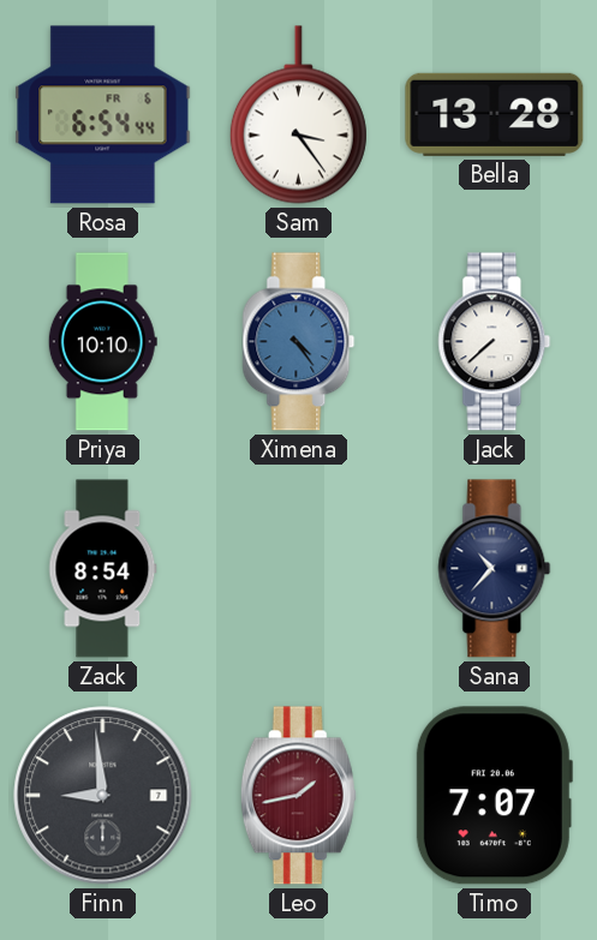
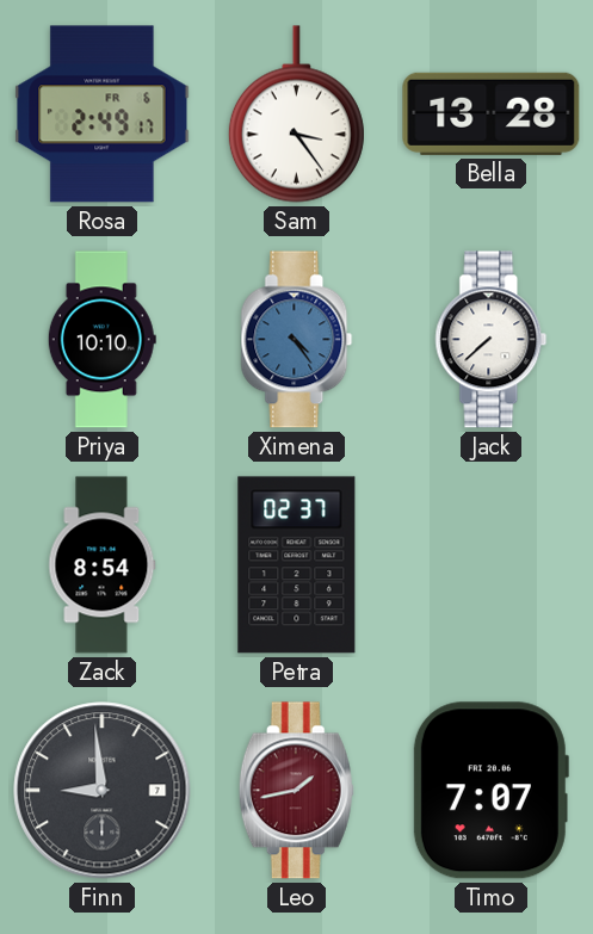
Rosa: 6:54 -> 2:49
Petra: none -> 02:37
Sana: 10:37 -> none
